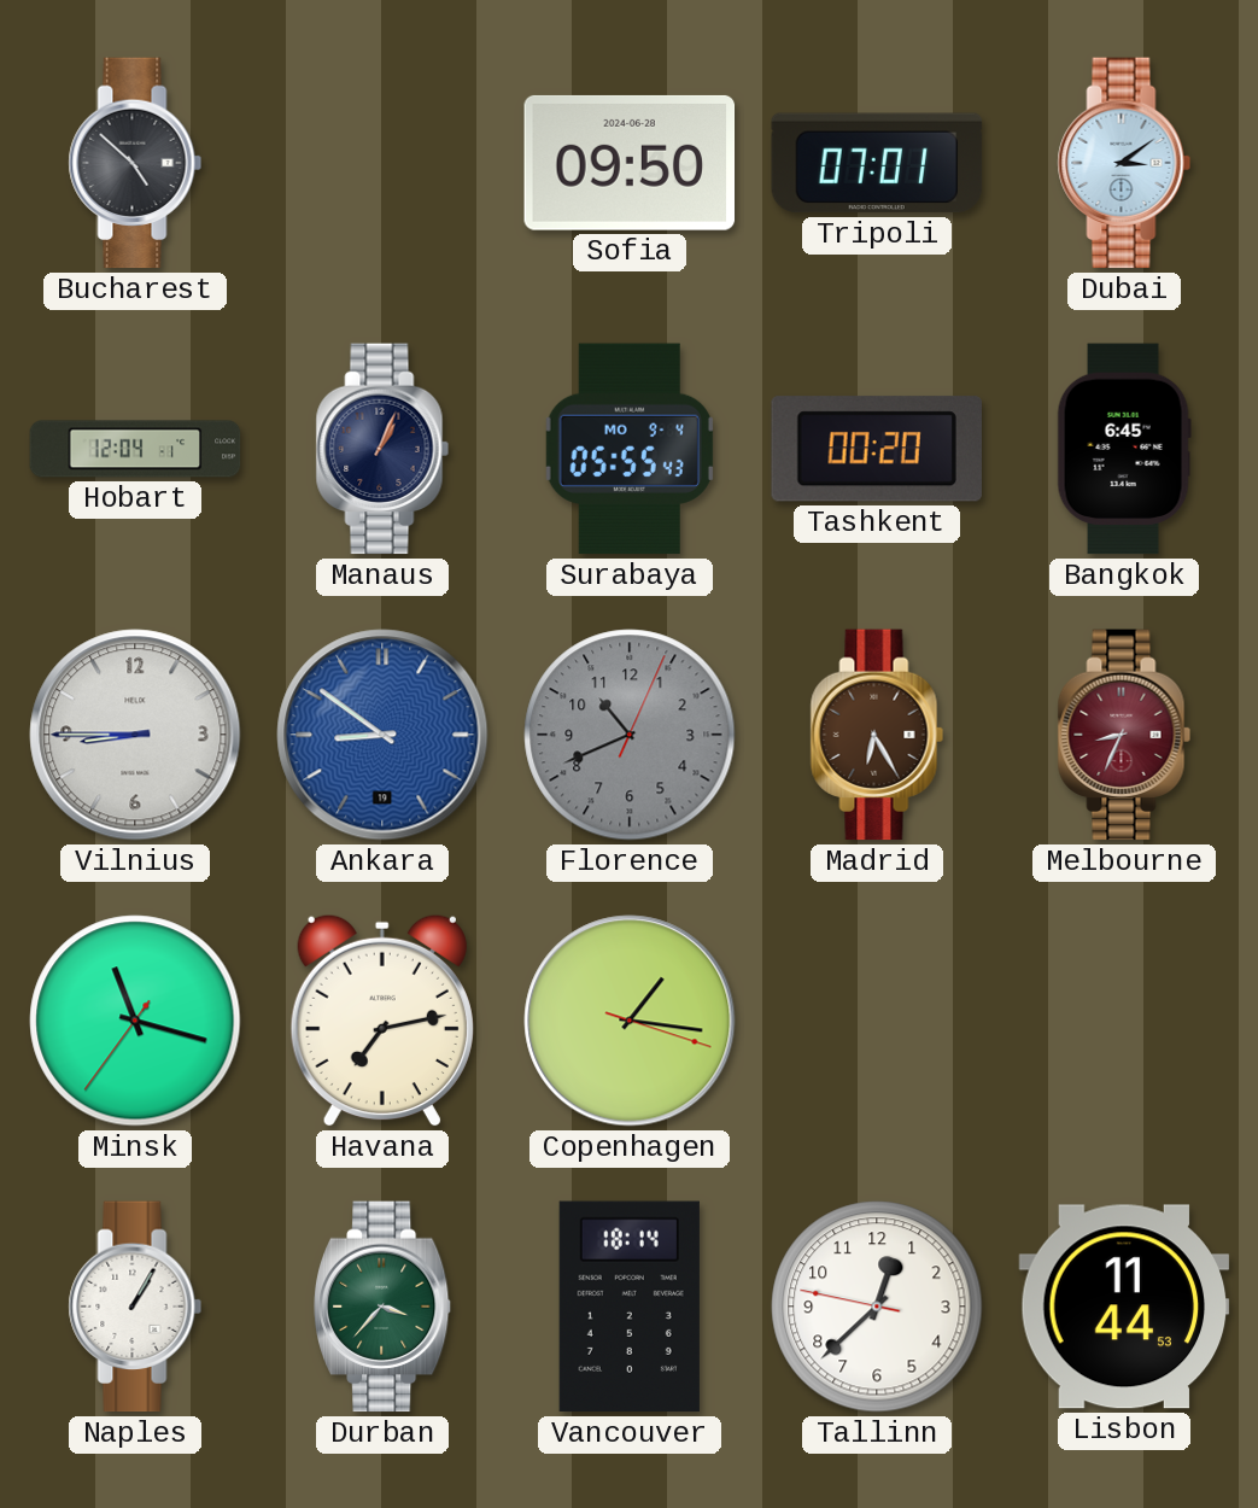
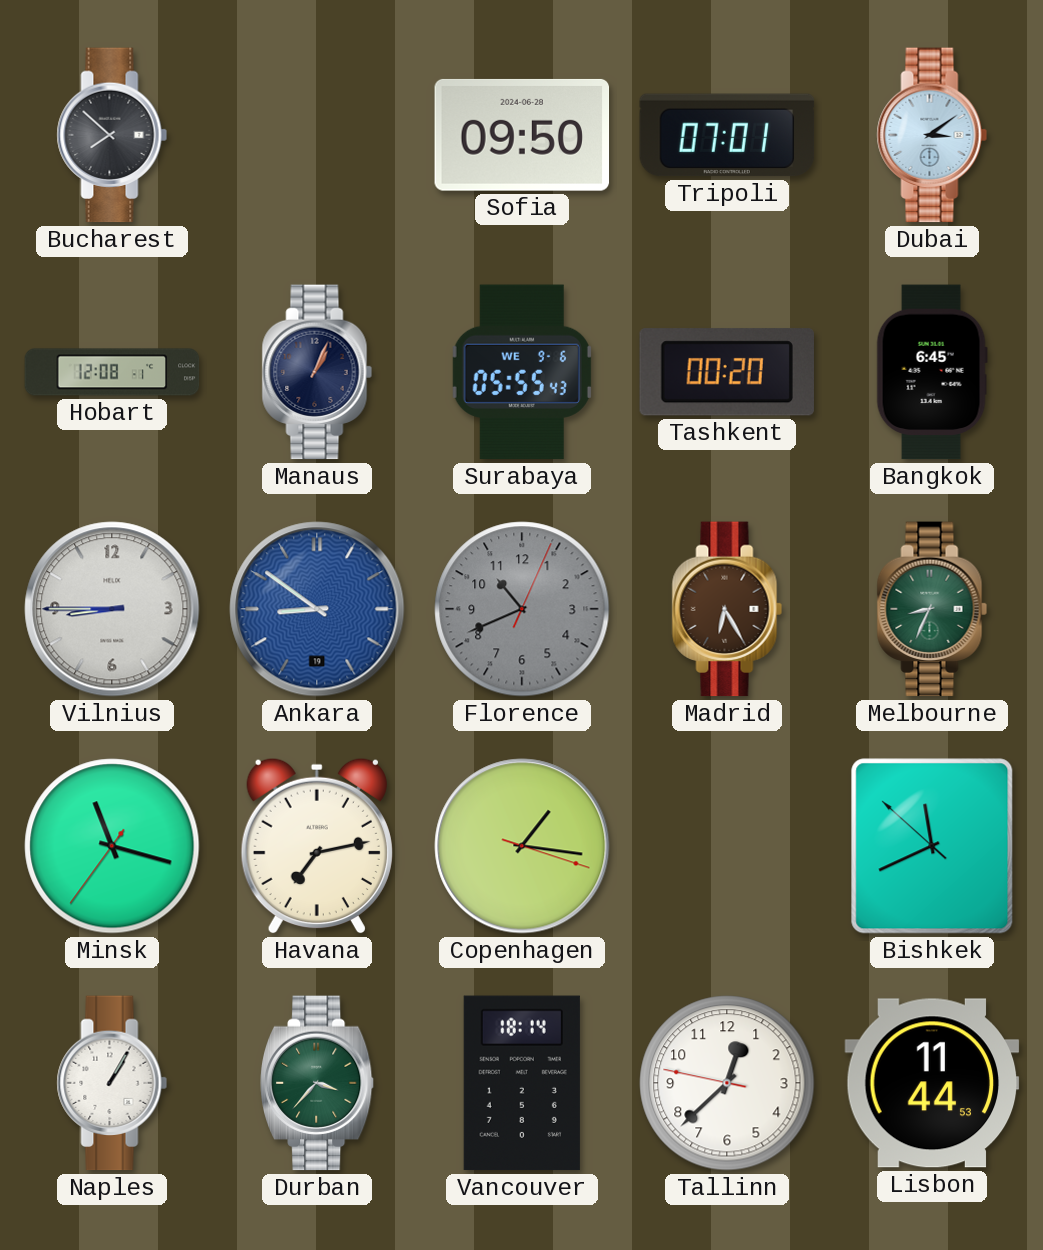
Bucharest: 4:52 -> 7:52
Hobart: 12:04 -> 12:08
Surabaya date: MO 9-4 -> WE 9-6
Melbourne dial: burgundy -> green
Bishkek: none -> 11:40
